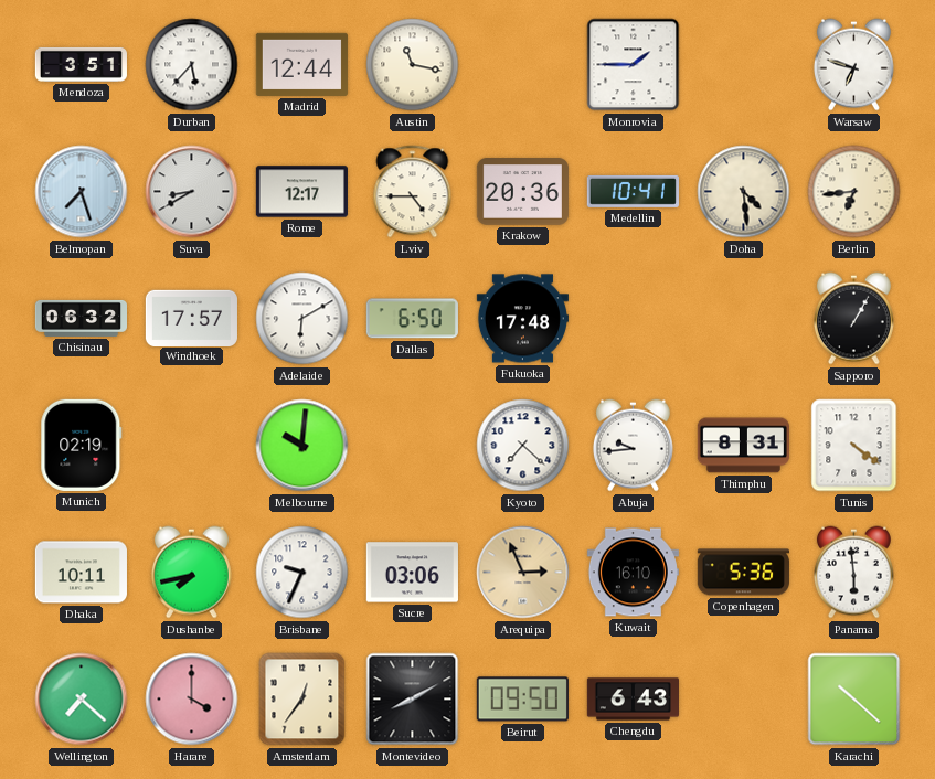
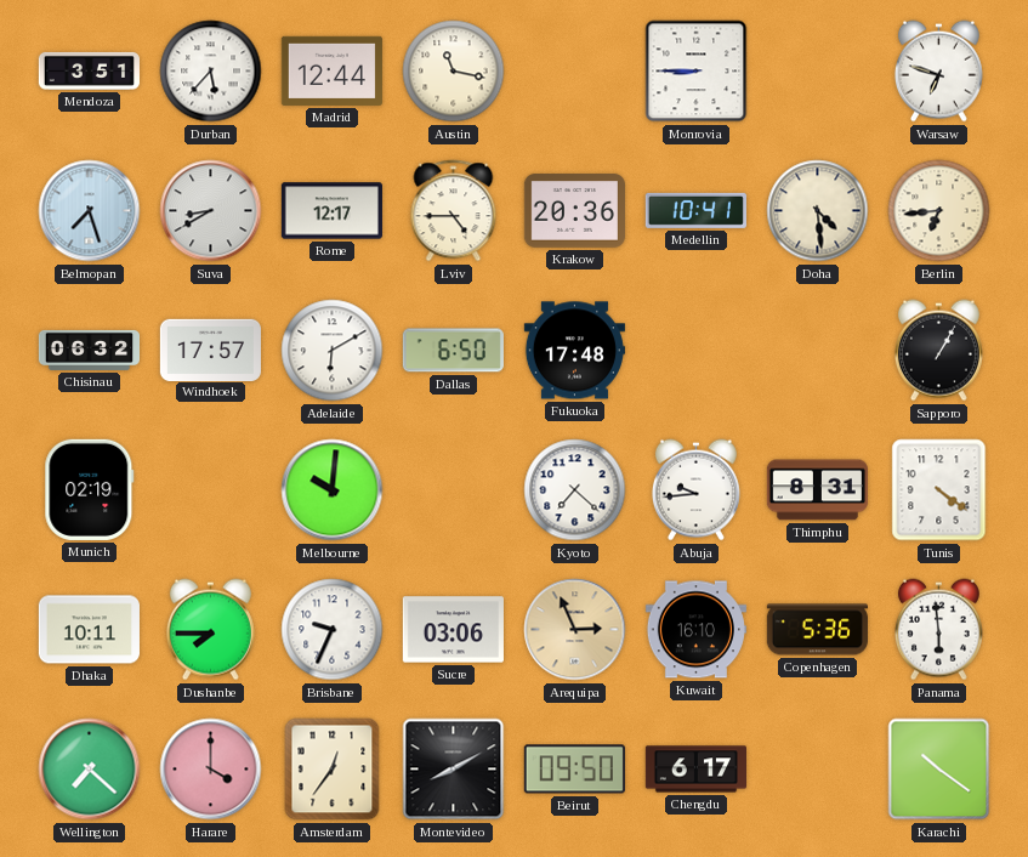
Monrovia: 1:45 -> 8:45
Dushanbe: 7:43 -> 7:45
Chengdu: 6:43 -> 6:17
Karachi: 10:22 -> 10:21
